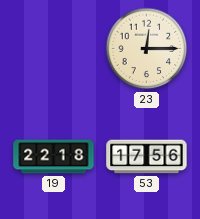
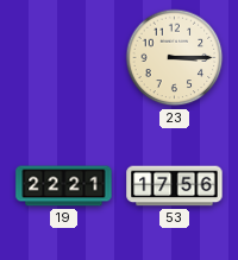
23: 12:15 -> 3:15
19: 22:18 -> 22:21
